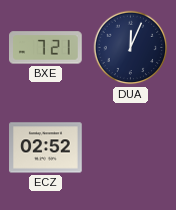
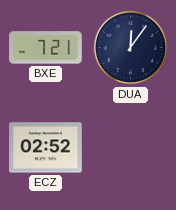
DUA: 12:04 -> 12:06
